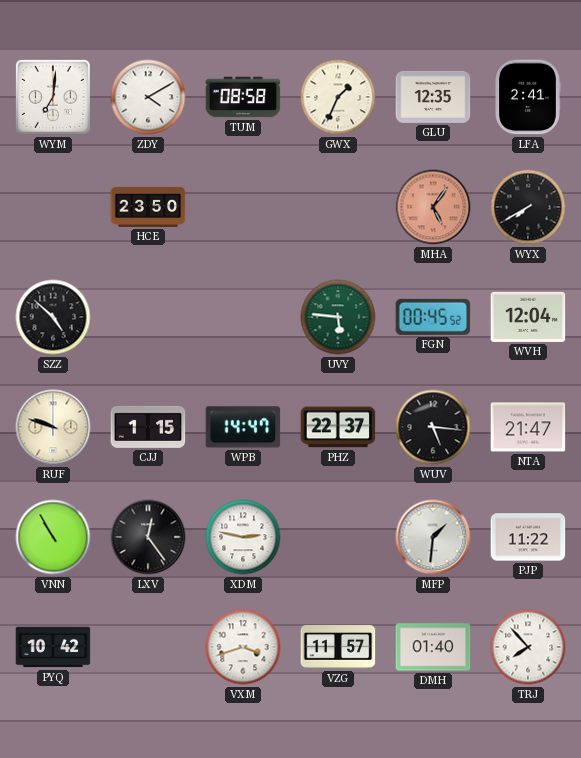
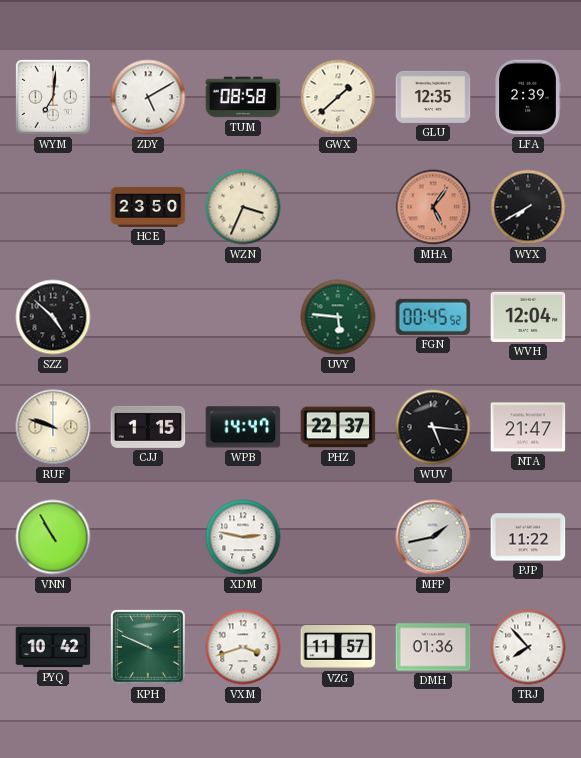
ZDY: 4:10 -> 5:10
GWX: 1:34 -> 1:38
LFA: 2:41 -> 2:39
WZN: none -> 3:34
LXV: 12:24 -> none
MFP: 1:31 -> 1:43
KPH: none -> 9:49
DMH: 01:40 -> 01:36
